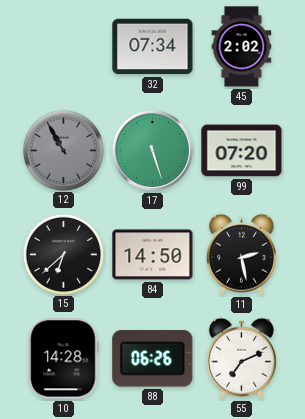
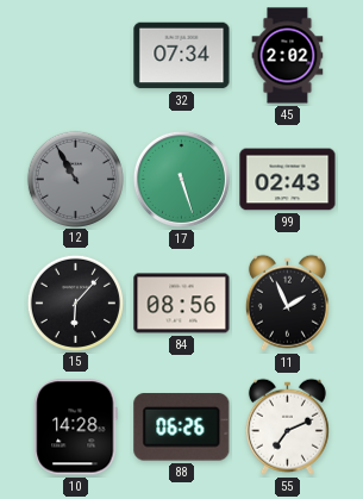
99: 07:20 -> 02:43
15: 6:38 -> 6:07
84: 14:50 -> 08:56
11: 2:28 -> 1:56
